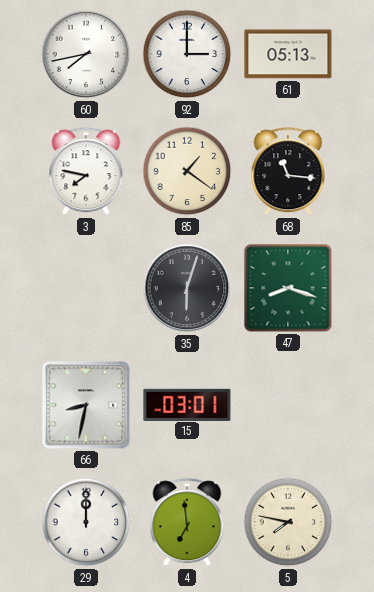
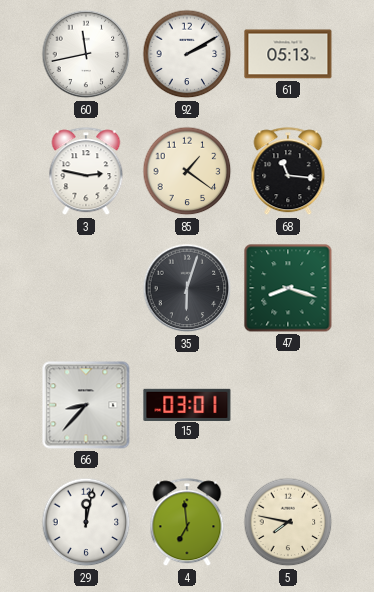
60: 7:43 -> 11:43
92: 3:00 -> 2:10
3: 7:47 -> 2:47
66: 8:32 -> 8:37
29: 12:00 -> 12:02
